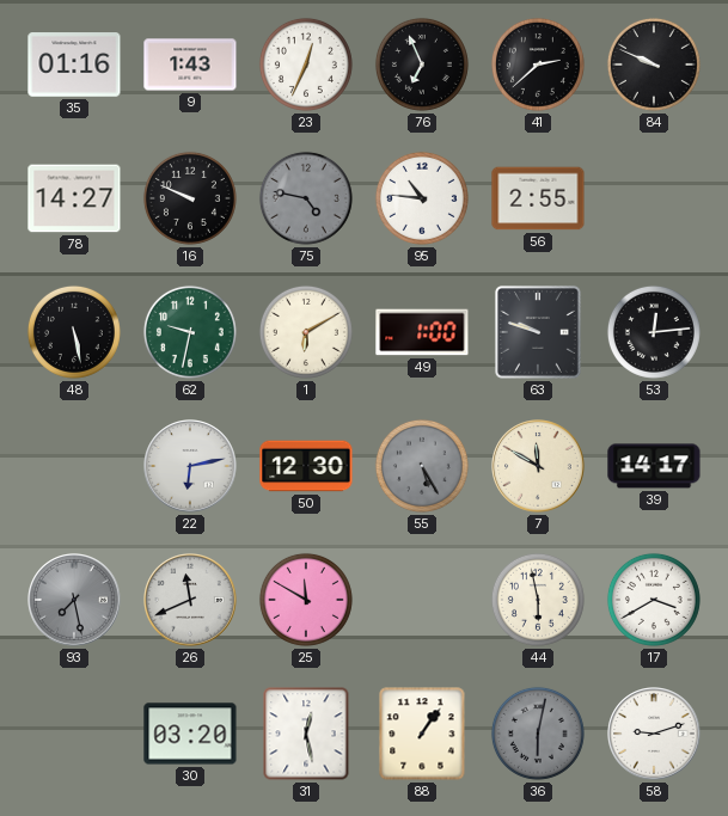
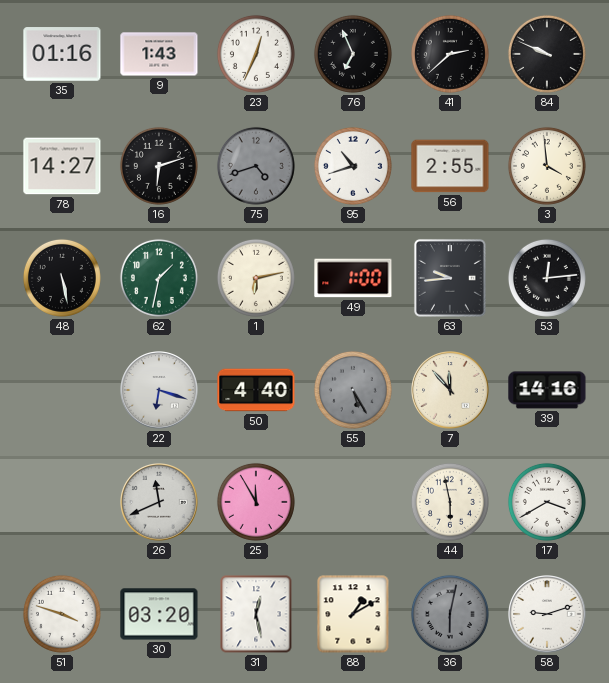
16: 9:49 -> 6:12
75: 4:47 -> 4:42
95: 10:46 -> 10:42
3: none -> 3:59
62: 9:32 -> 1:32
1: 6:10 -> 6:13
63: 9:48 -> 9:44
22: 6:13 -> 6:18
50: 12:30 -> 4:40
7: 11:50 -> 11:53
39: 14:17 -> 14:16
93: 7:28 -> none
25: 11:50 -> 11:55
51: none -> 3:48
88: 1:06 -> 1:10
